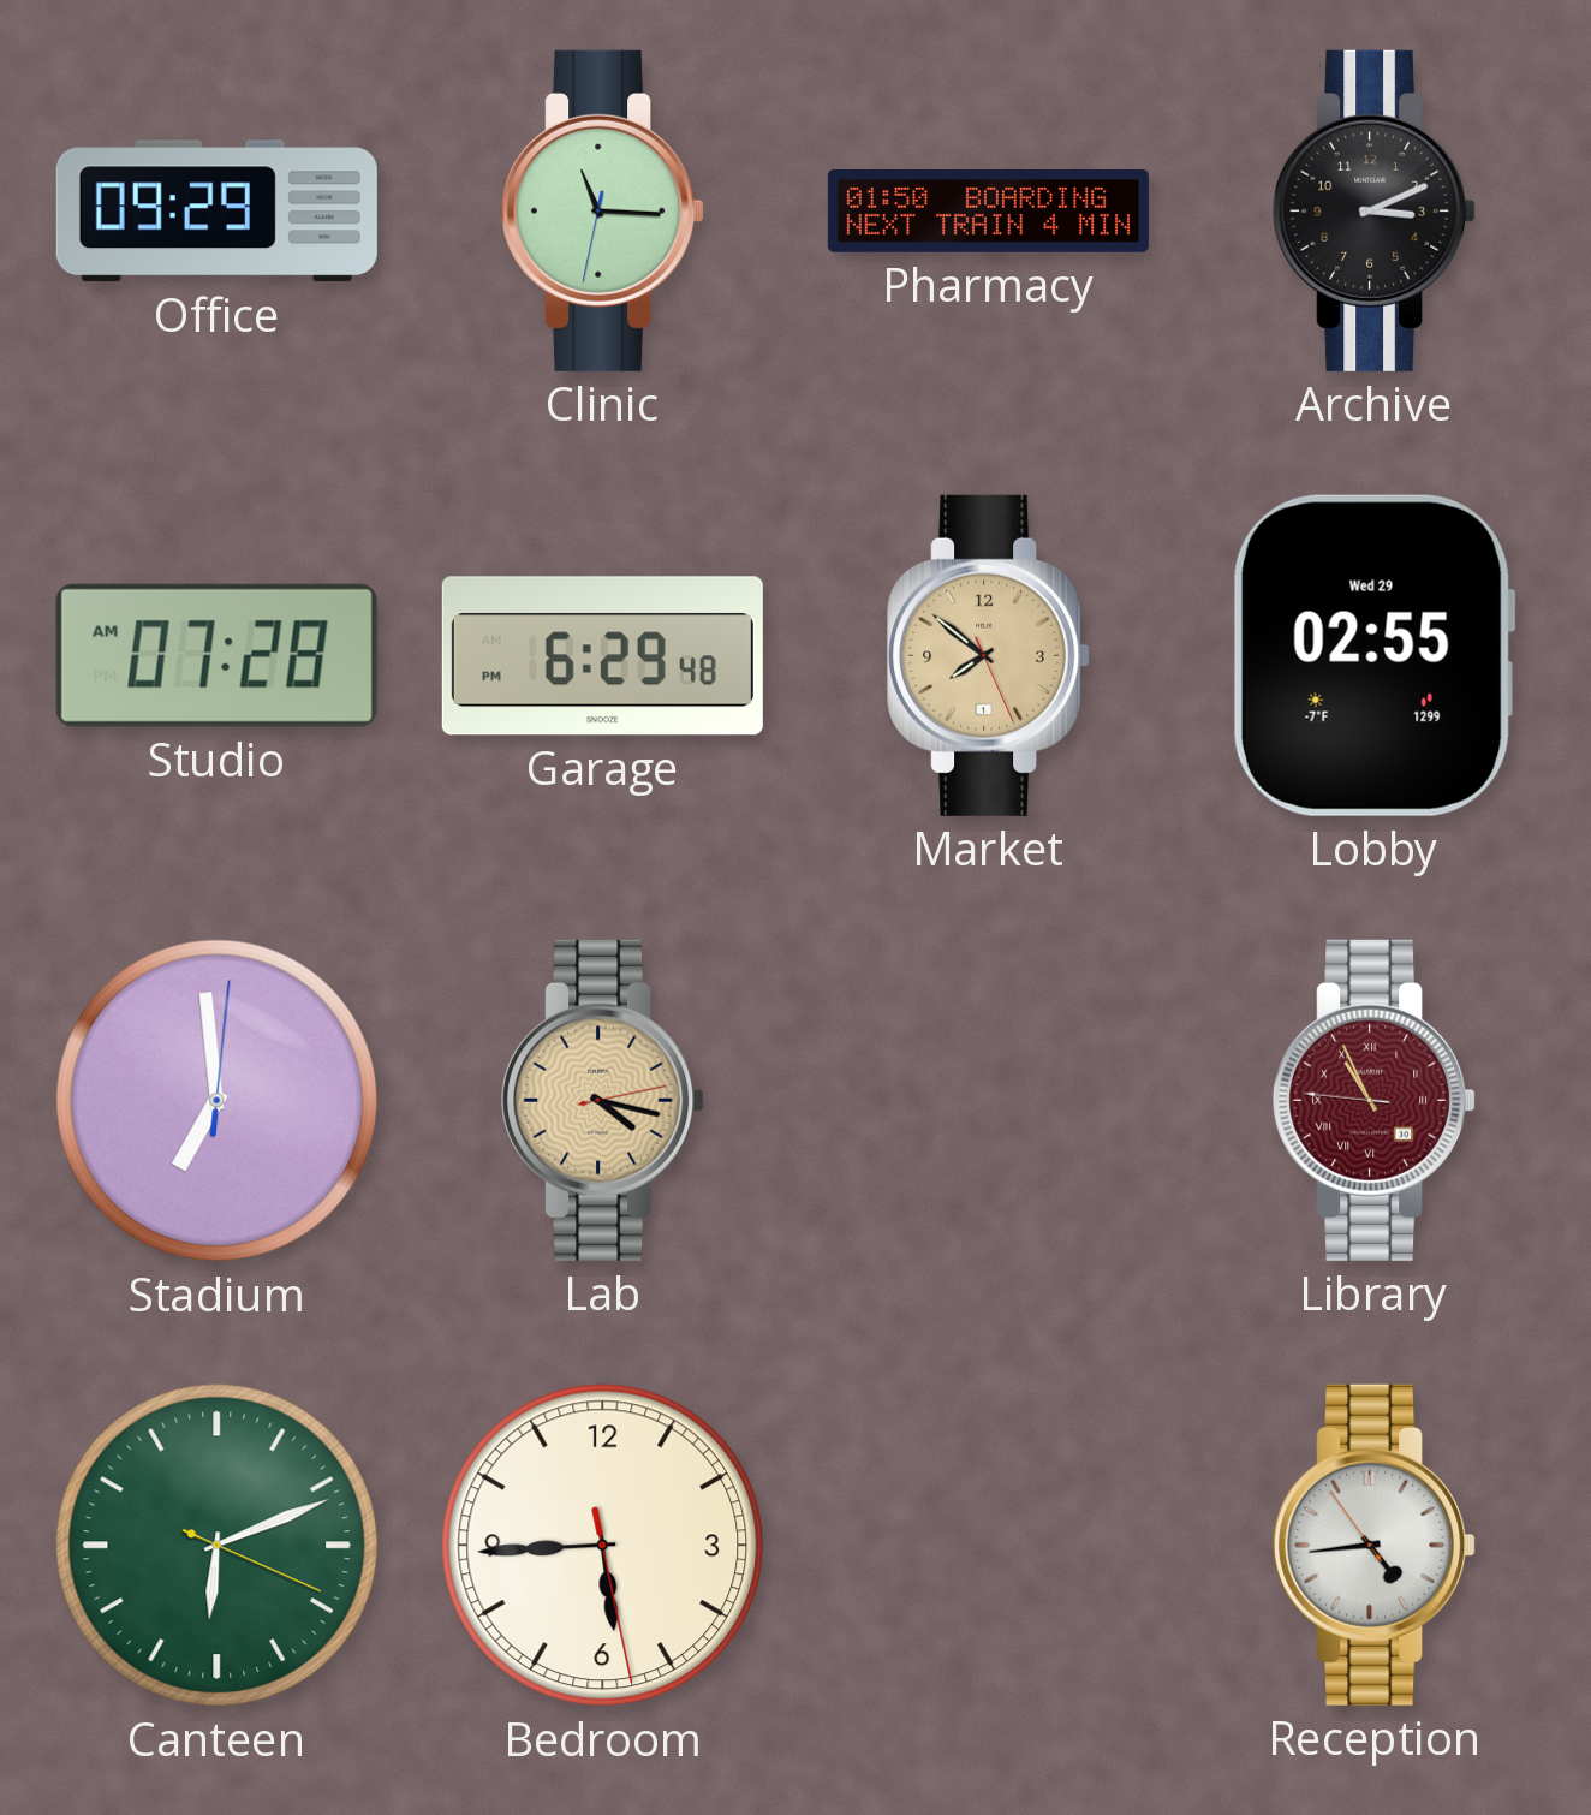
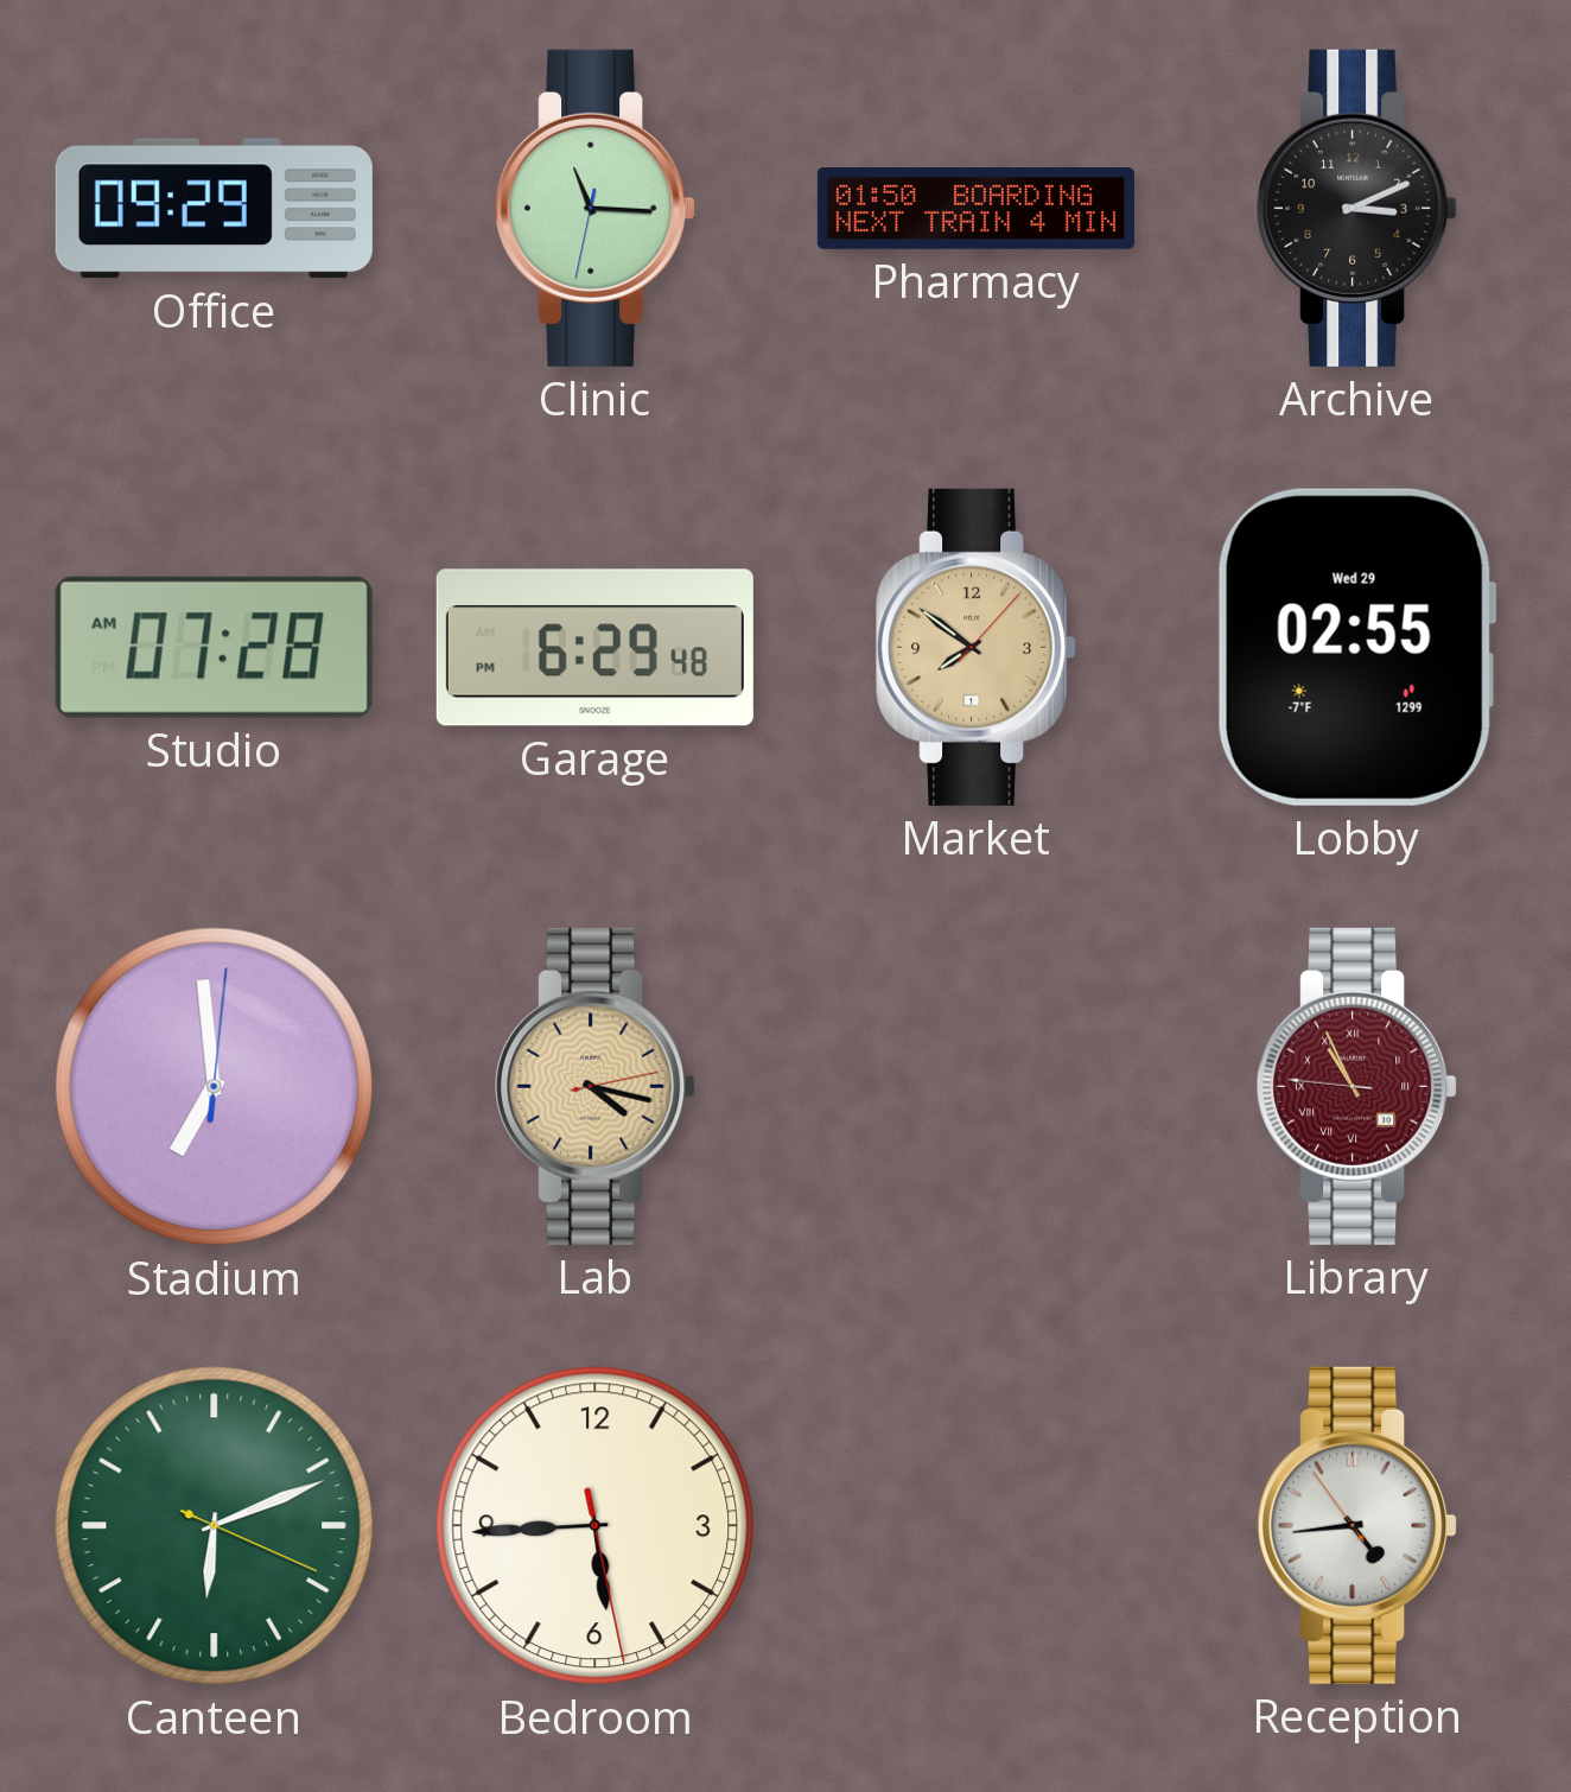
Market: 7:51:26 -> 7:51:07
